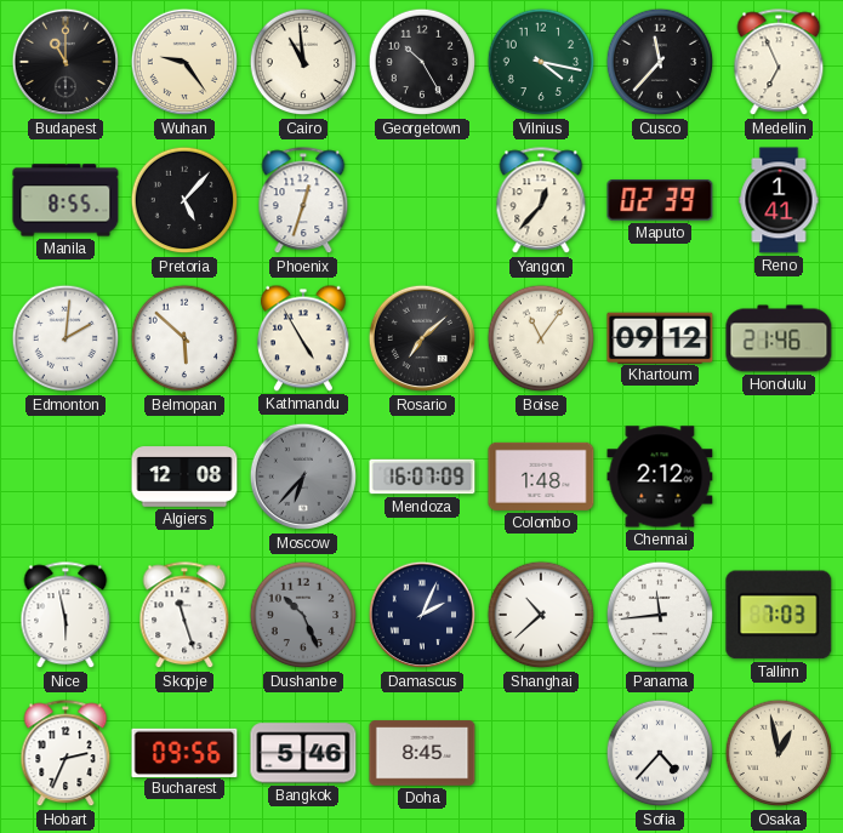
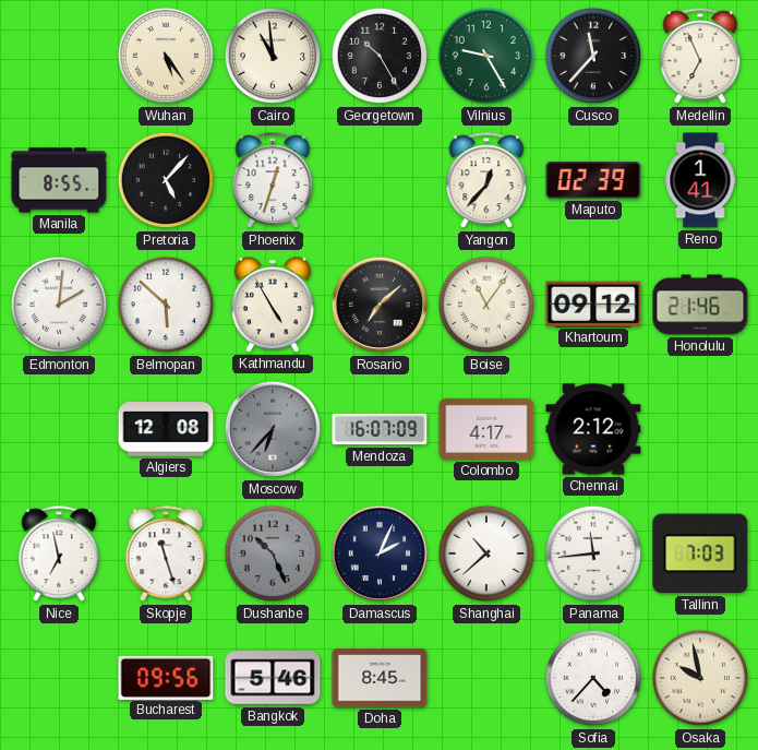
Budapest: 11:00 -> none
Wuhan: 9:24 -> 5:24
Vilnius: 4:17 -> 9:25
Colombo: 1:48 -> 4:17
Nice: 5:58 -> 6:58
Hobart: 2:34 -> none
Osaka: 12:58 -> 9:58
